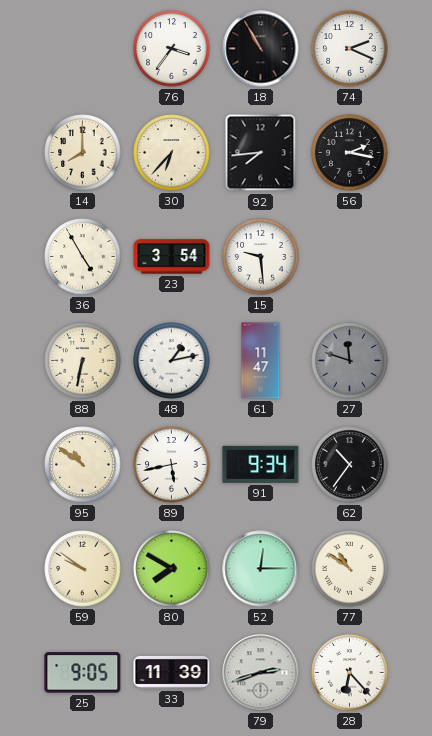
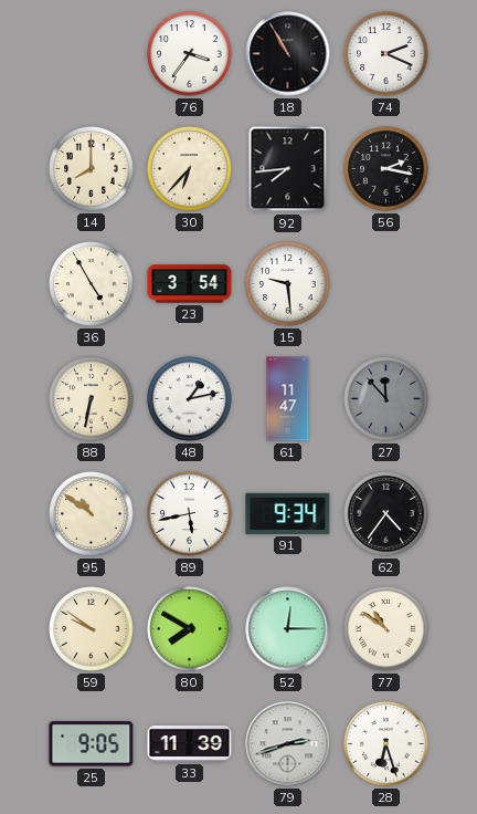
27: 11:48 -> 11:53
62: 10:36 -> 4:36
28: 6:23 -> 6:27
